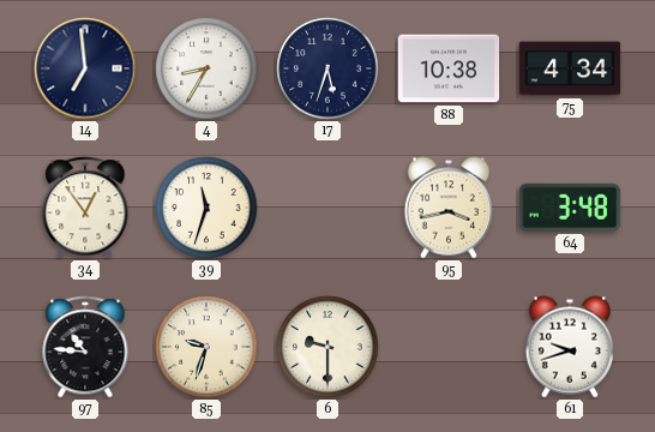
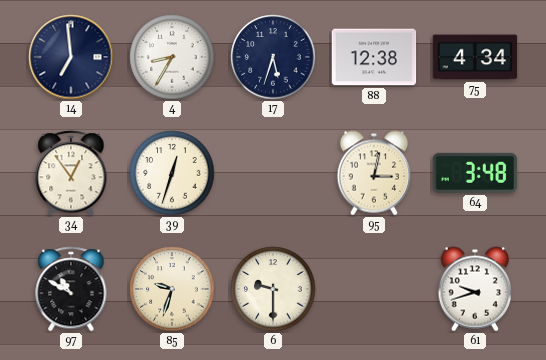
88: 10:38 -> 12:38
39: 11:33 -> 12:33
95: 3:43 -> 3:02
97: 10:46 -> 10:50
